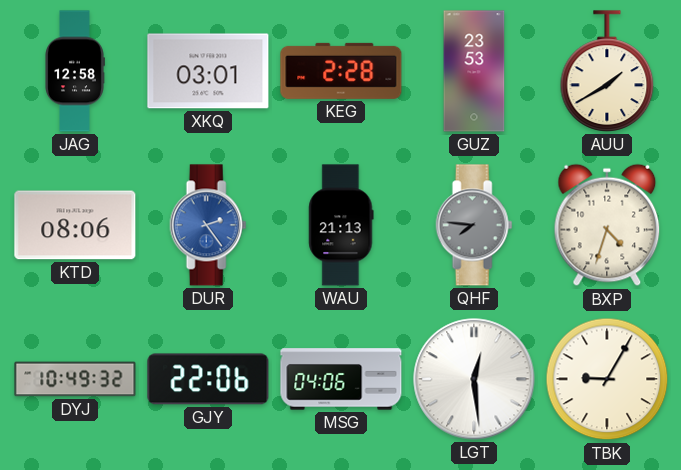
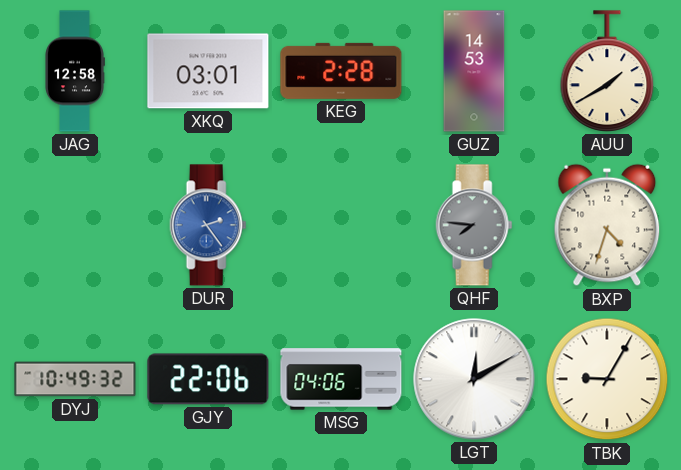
GUZ: 23:53 -> 14:53
KTD: 08:06 -> none
WAU: 21:13 -> none
LGT: 12:29 -> 12:10
